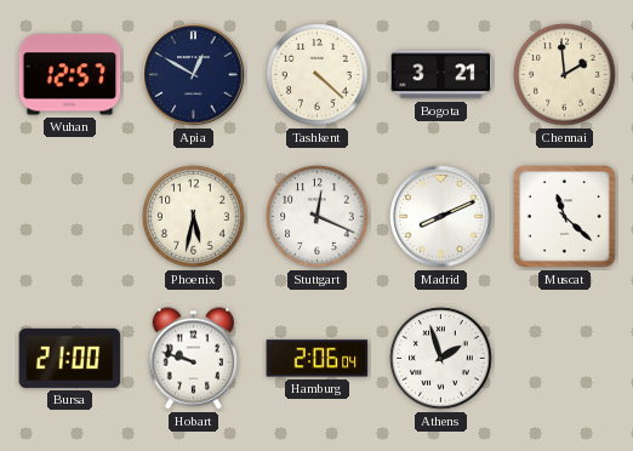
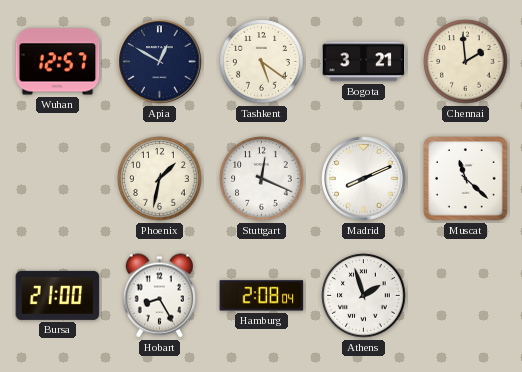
Tashkent: 4:22 -> 5:21
Phoenix: 5:32 -> 1:32
Hobart: 9:48 -> 8:25
Hamburg: 2:06 -> 2:08
